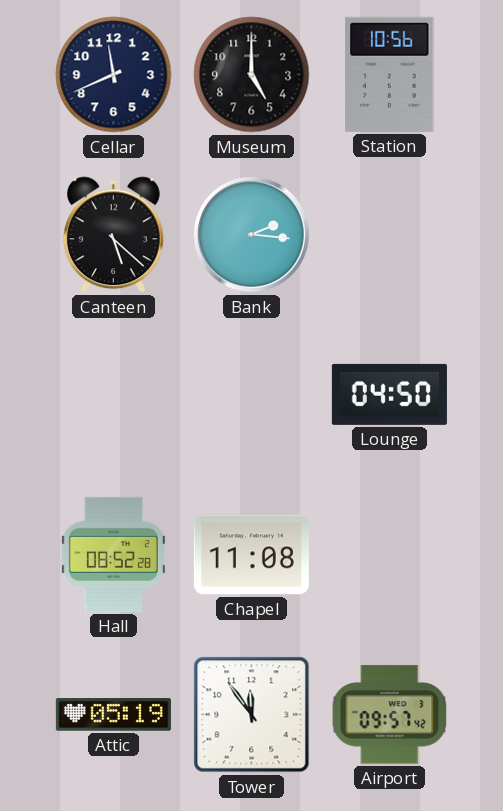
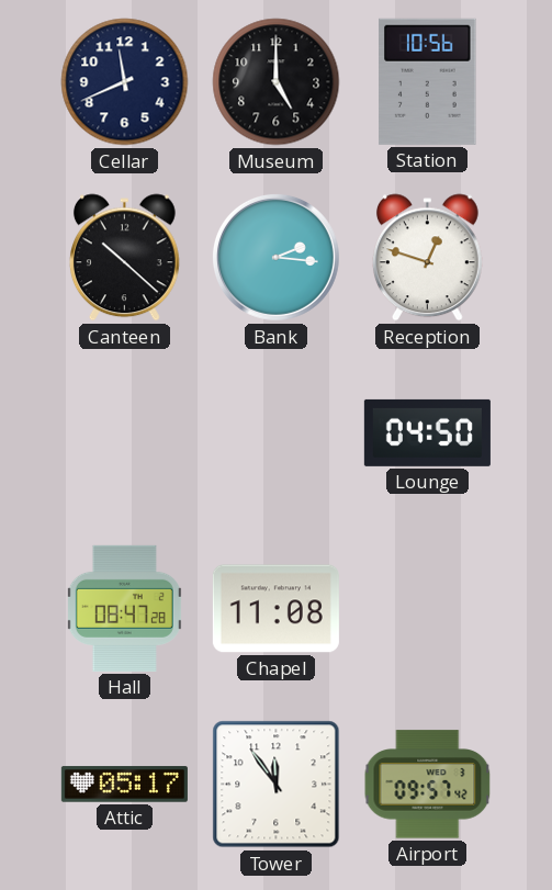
Canteen: 5:22 -> 10:22
Reception: none -> 12:48
Hall: 08:52 -> 08:47
Attic: 05:19 -> 05:17
